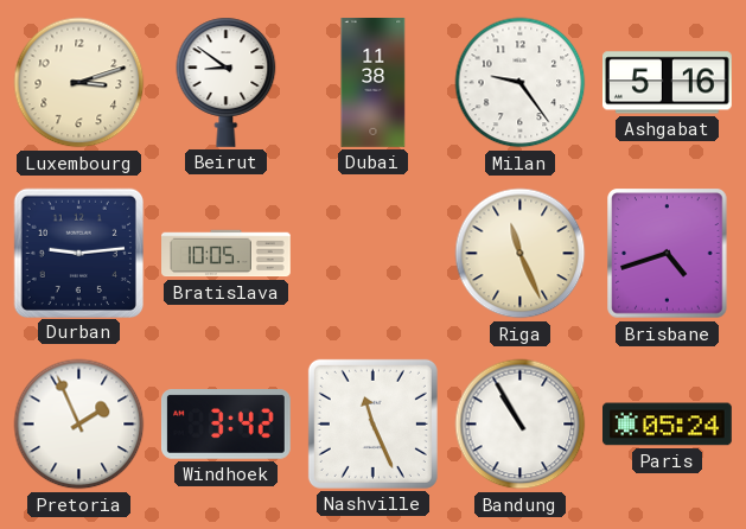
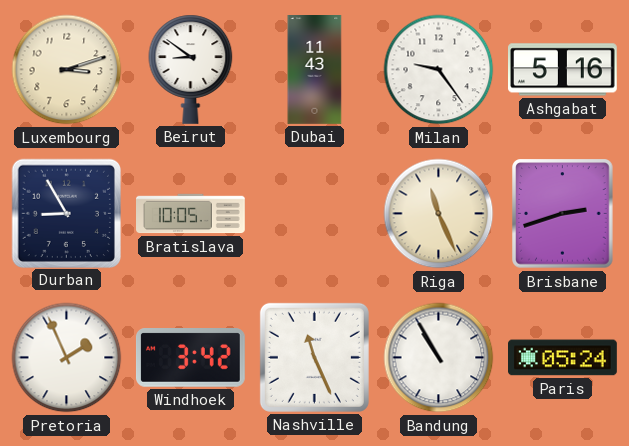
Dubai: 11:38 -> 11:43
Durban: 9:14 -> 8:55
Brisbane: 4:42 -> 2:42
